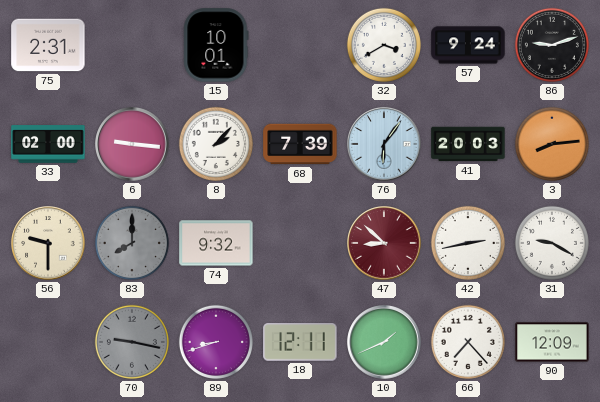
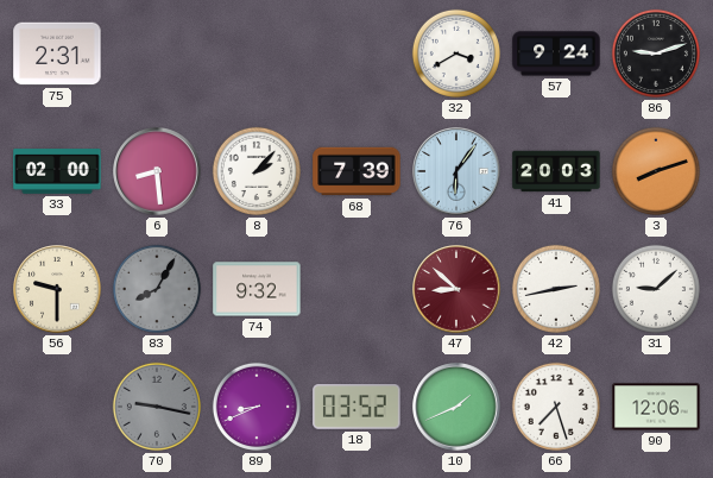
15: 10:01 -> none
6: 9:16 -> 8:29
3: 8:14 -> 8:12
83: 8:00 -> 8:05
31: 9:20 -> 9:08
89: 8:42 -> 8:41
18: 12:11 -> 03:52
66: 7:23 -> 7:27
90: 12:09 -> 12:06
